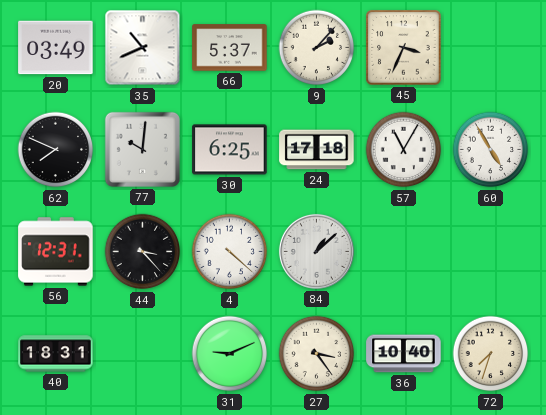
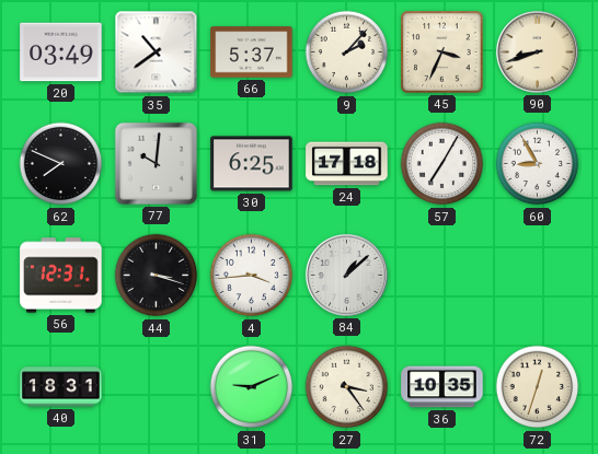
35: 10:41 -> 10:39
90: none -> 8:42
57: 11:05 -> 7:05
60: 4:55 -> 8:55
44: 3:23 -> 3:18
4: 4:22 -> 3:44
36: 10:40 -> 10:35
72: 7:33 -> 12:33
